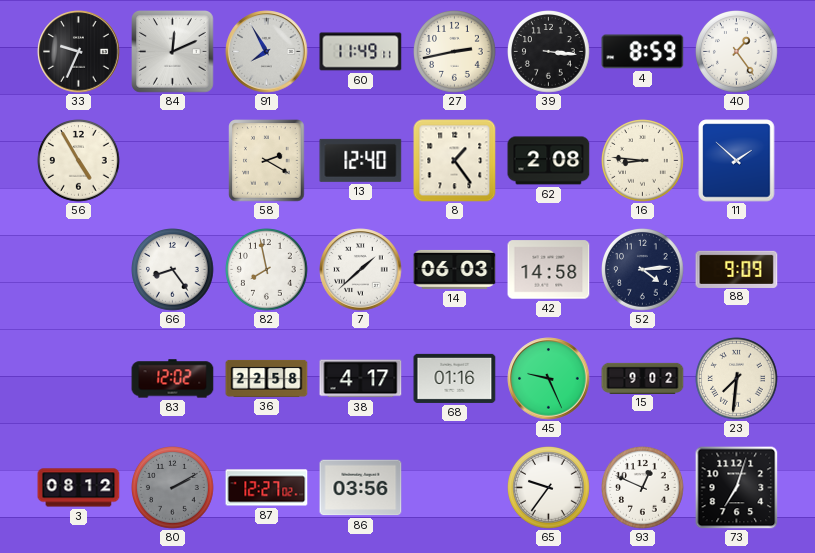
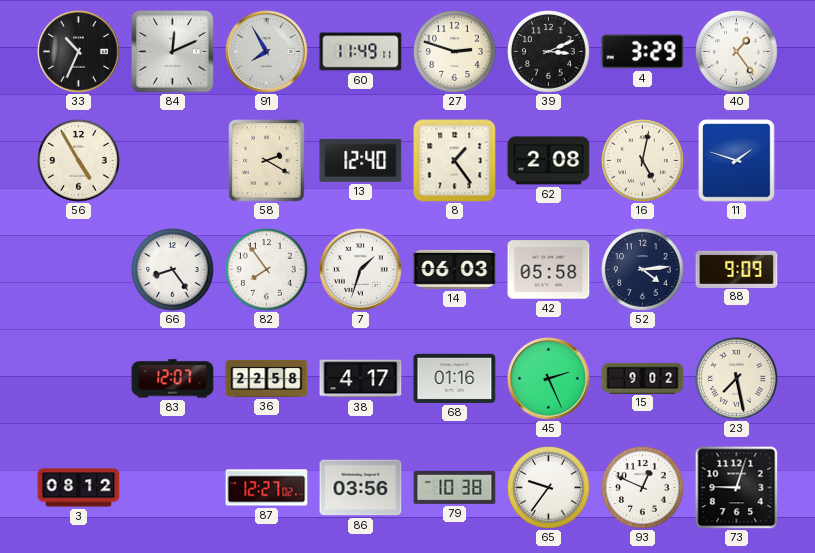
33: 9:34 -> 10:34
27: 2:43 -> 2:48
39: 3:16 -> 3:11
4: 8:59 -> 3:29
16: 8:46 -> 5:02
11: 1:52 -> 1:48
82: 7:58 -> 7:54
7: 1:38 -> 1:33
42: 14:58 -> 05:58
83: 12:02 -> 12:07
45: 9:26 -> 2:26
23: 7:31 -> 7:28
80: 2:10 -> none
79: none -> 10:38
73: 7:03 -> 9:03
